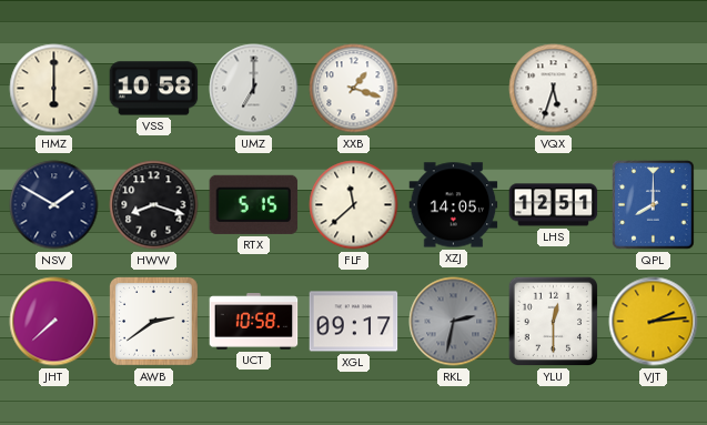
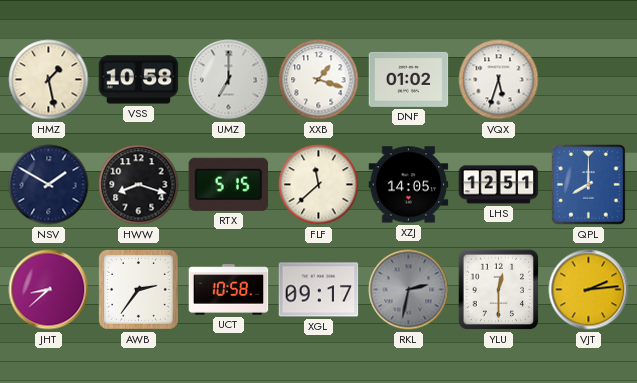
HMZ: 6:00 -> 1:28
DNF: none -> 01:02
JHT: 7:38 -> 8:38
AWB: 2:39 -> 2:36
